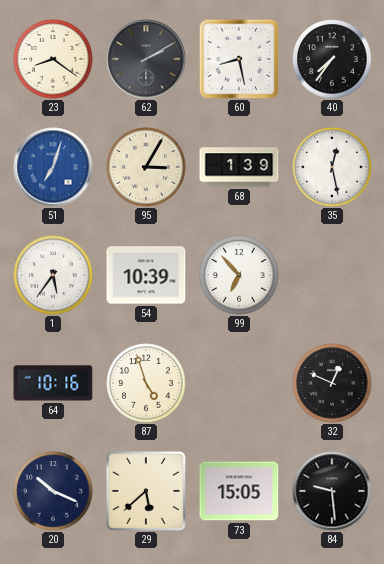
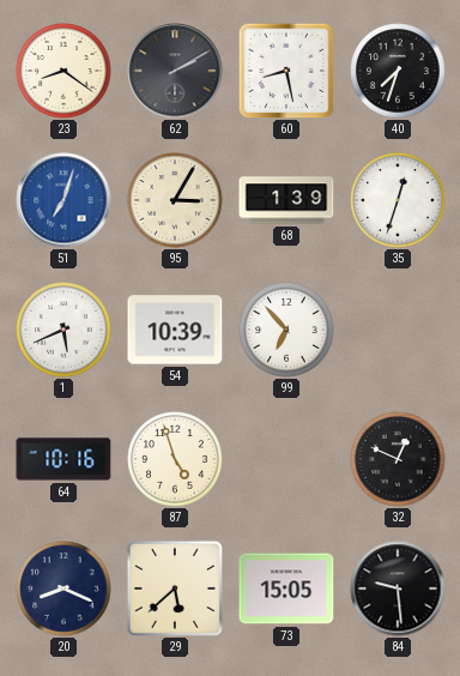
40: 7:36 -> 7:33
35: 12:28 -> 12:33
1: 5:36 -> 5:41
20: 10:19 -> 8:19
